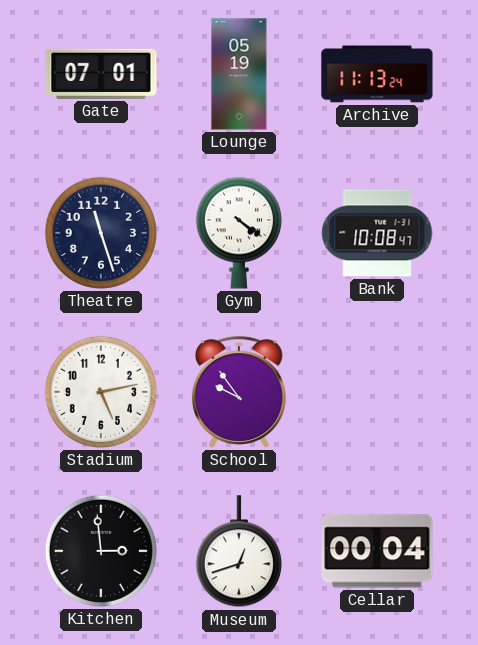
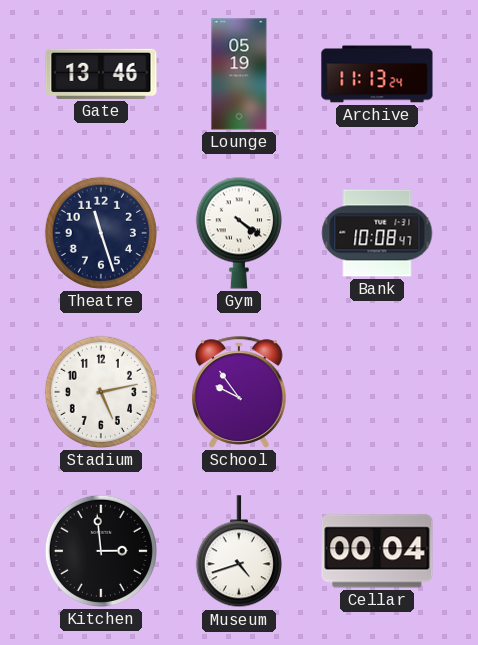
Gate: 07:01 -> 13:46
Museum: 12:42 -> 4:42
